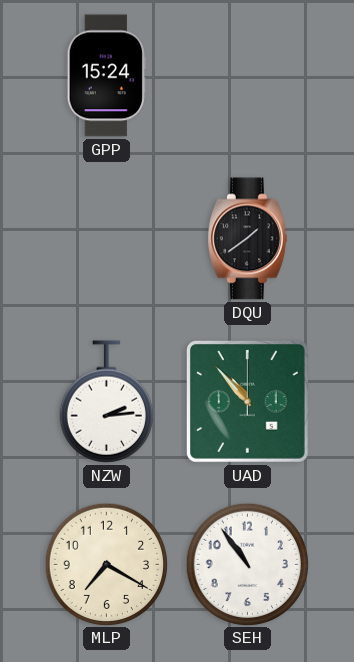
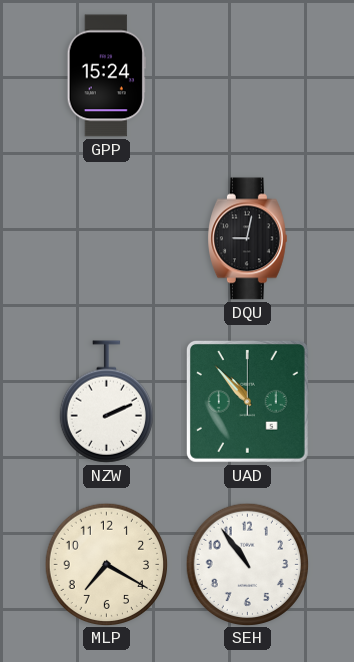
DQU: 1:39 -> 9:02
NZW: 2:14 -> 2:11
